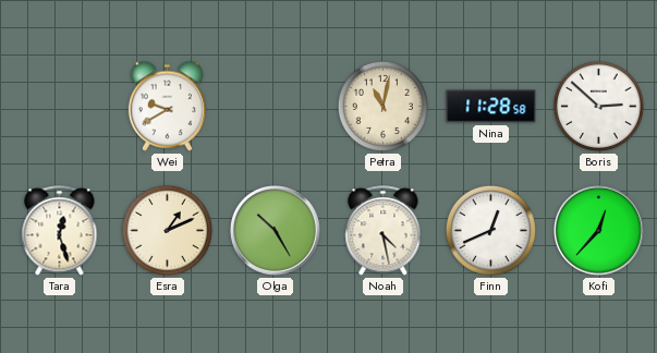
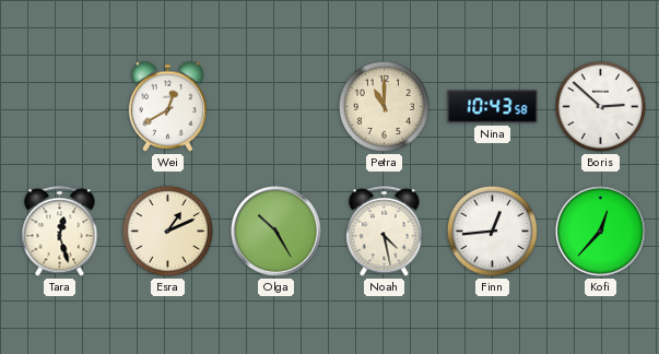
Wei: 9:40 -> 12:40
Petra: 11:02 -> 11:00
Nina: 11:28 -> 10:43
Finn: 12:41 -> 12:44
